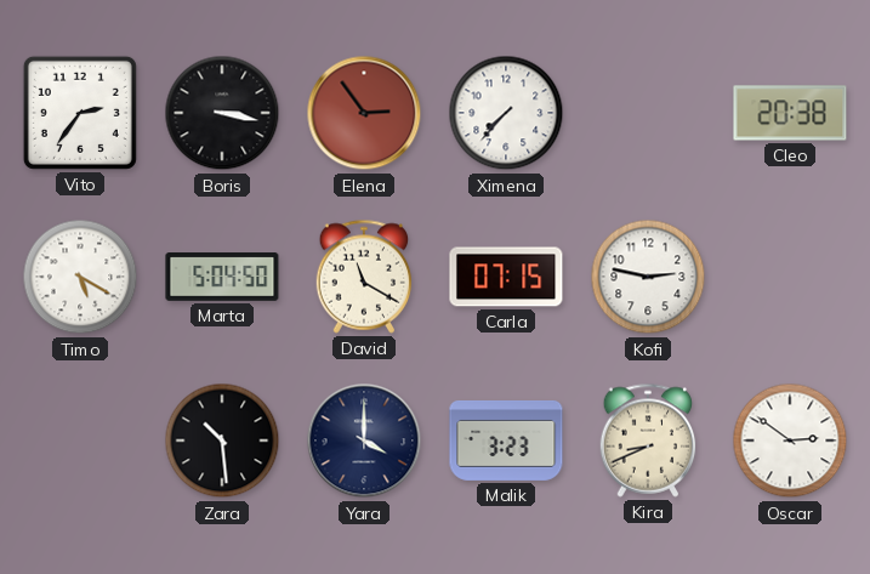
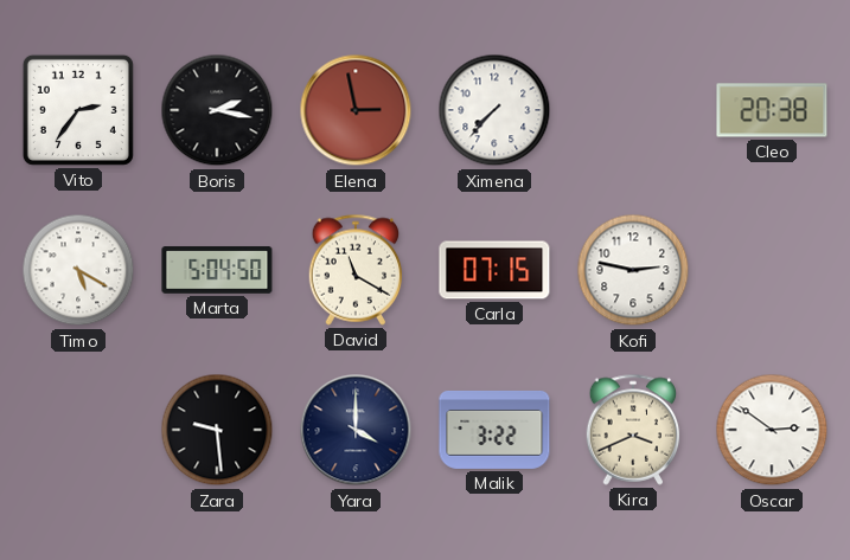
Boris: 3:17 -> 2:17
Elena: 2:54 -> 2:58
Zara: 10:29 -> 9:29
Malik: 3:23 -> 3:22
Kira: 8:41 -> 3:41
